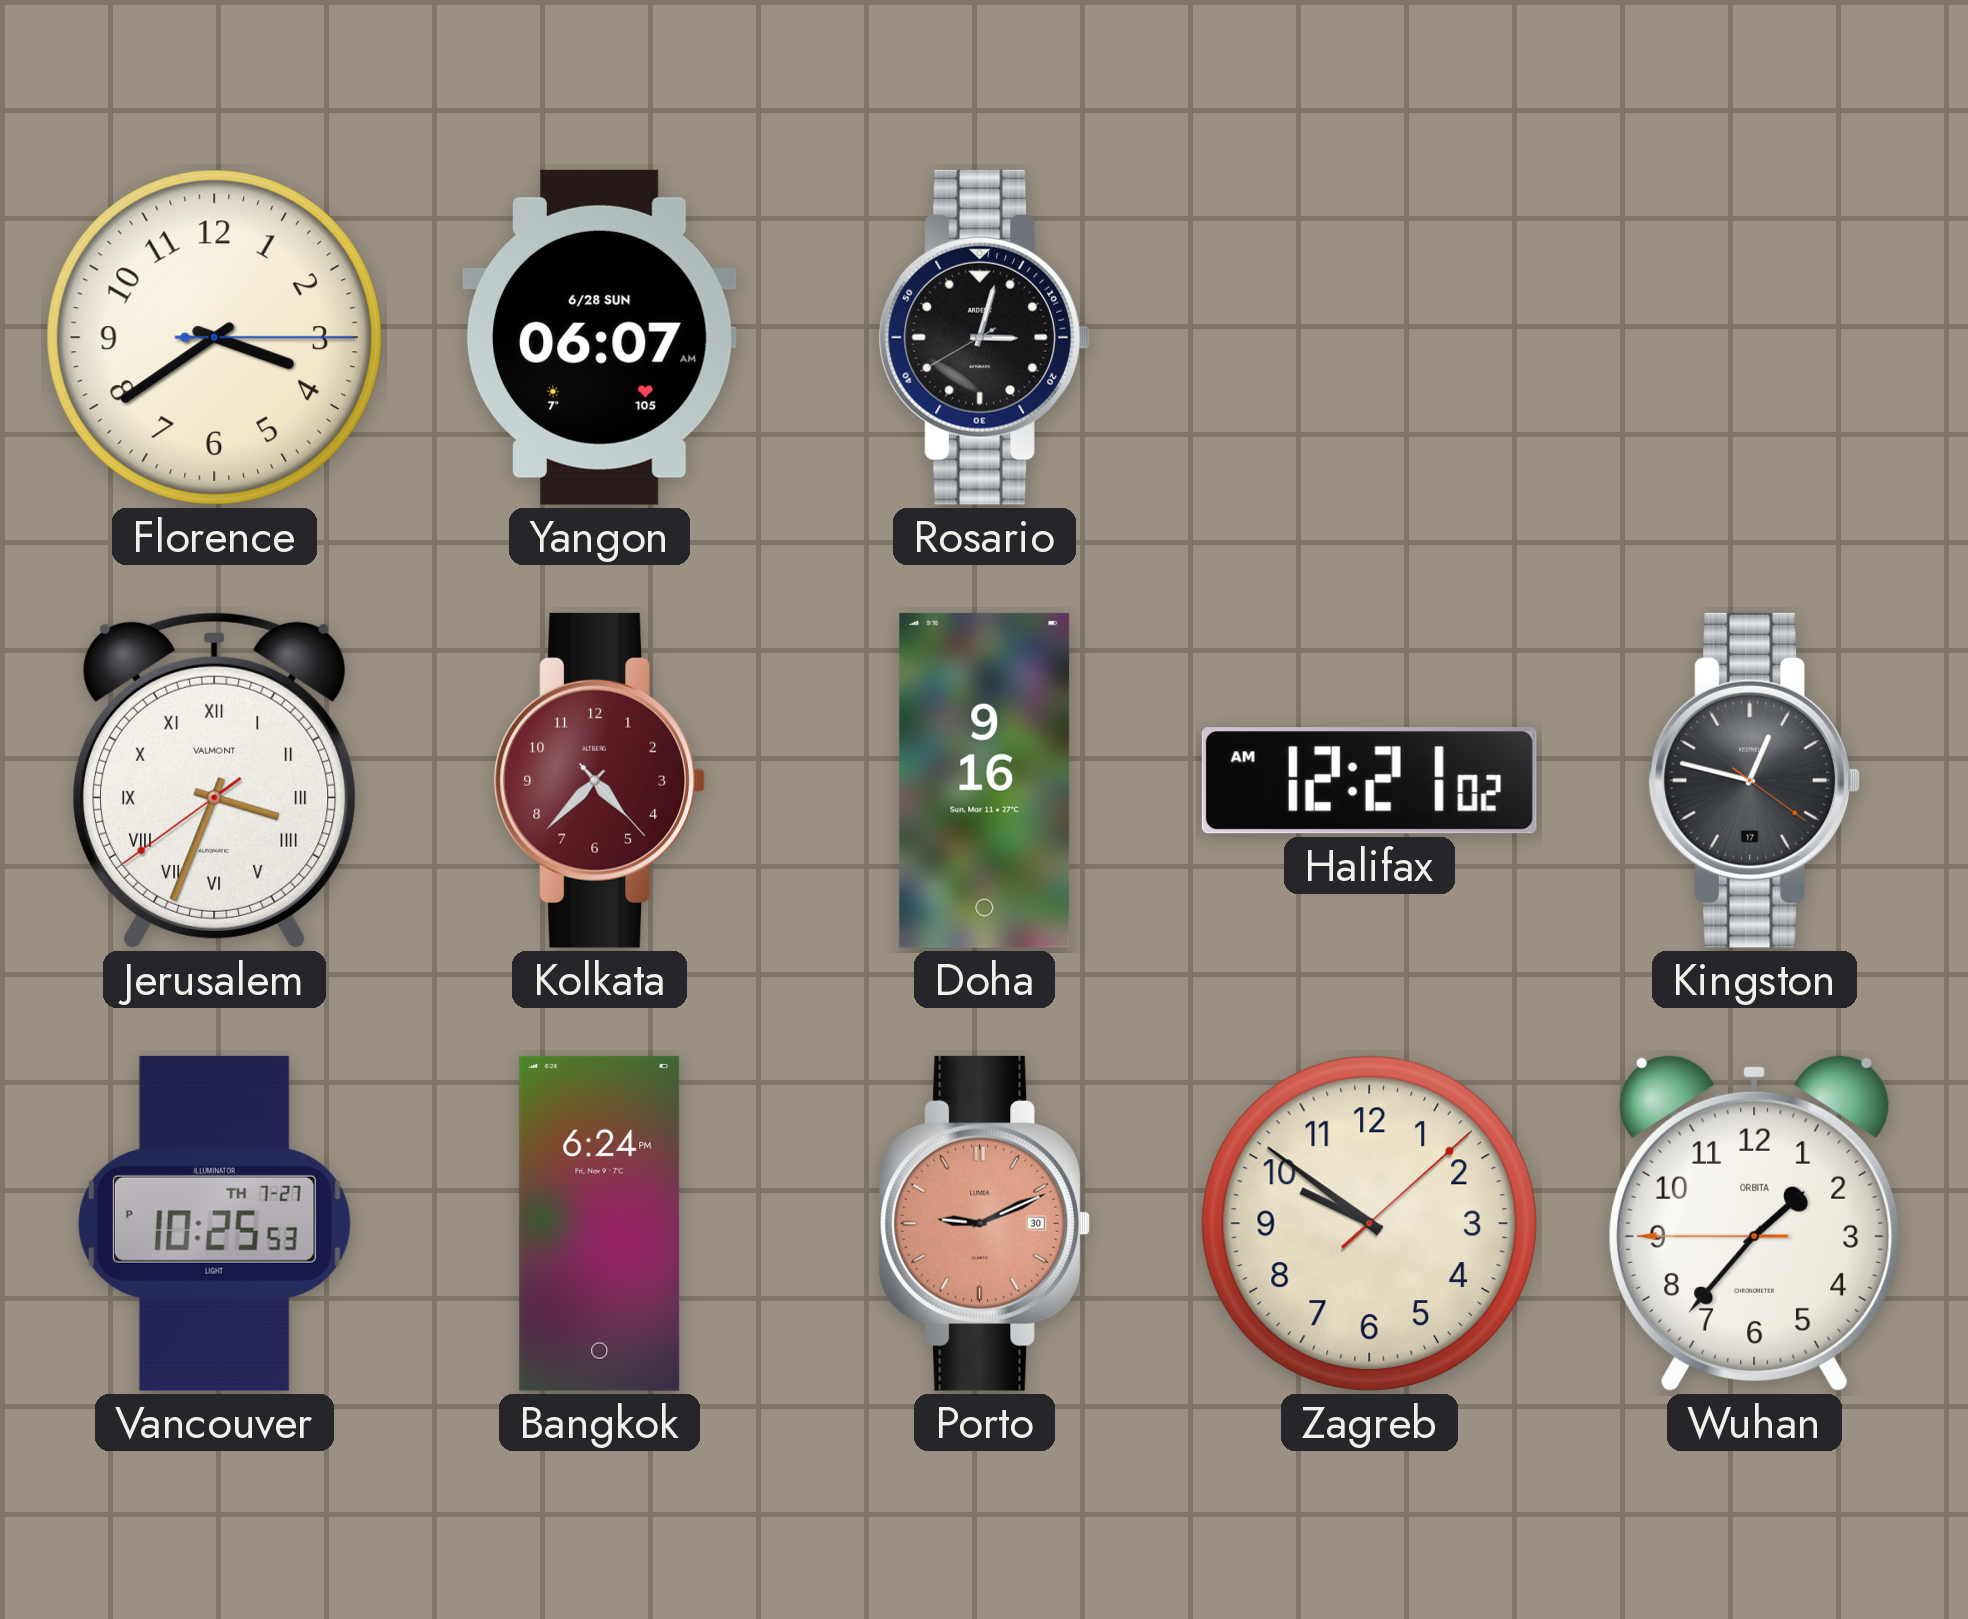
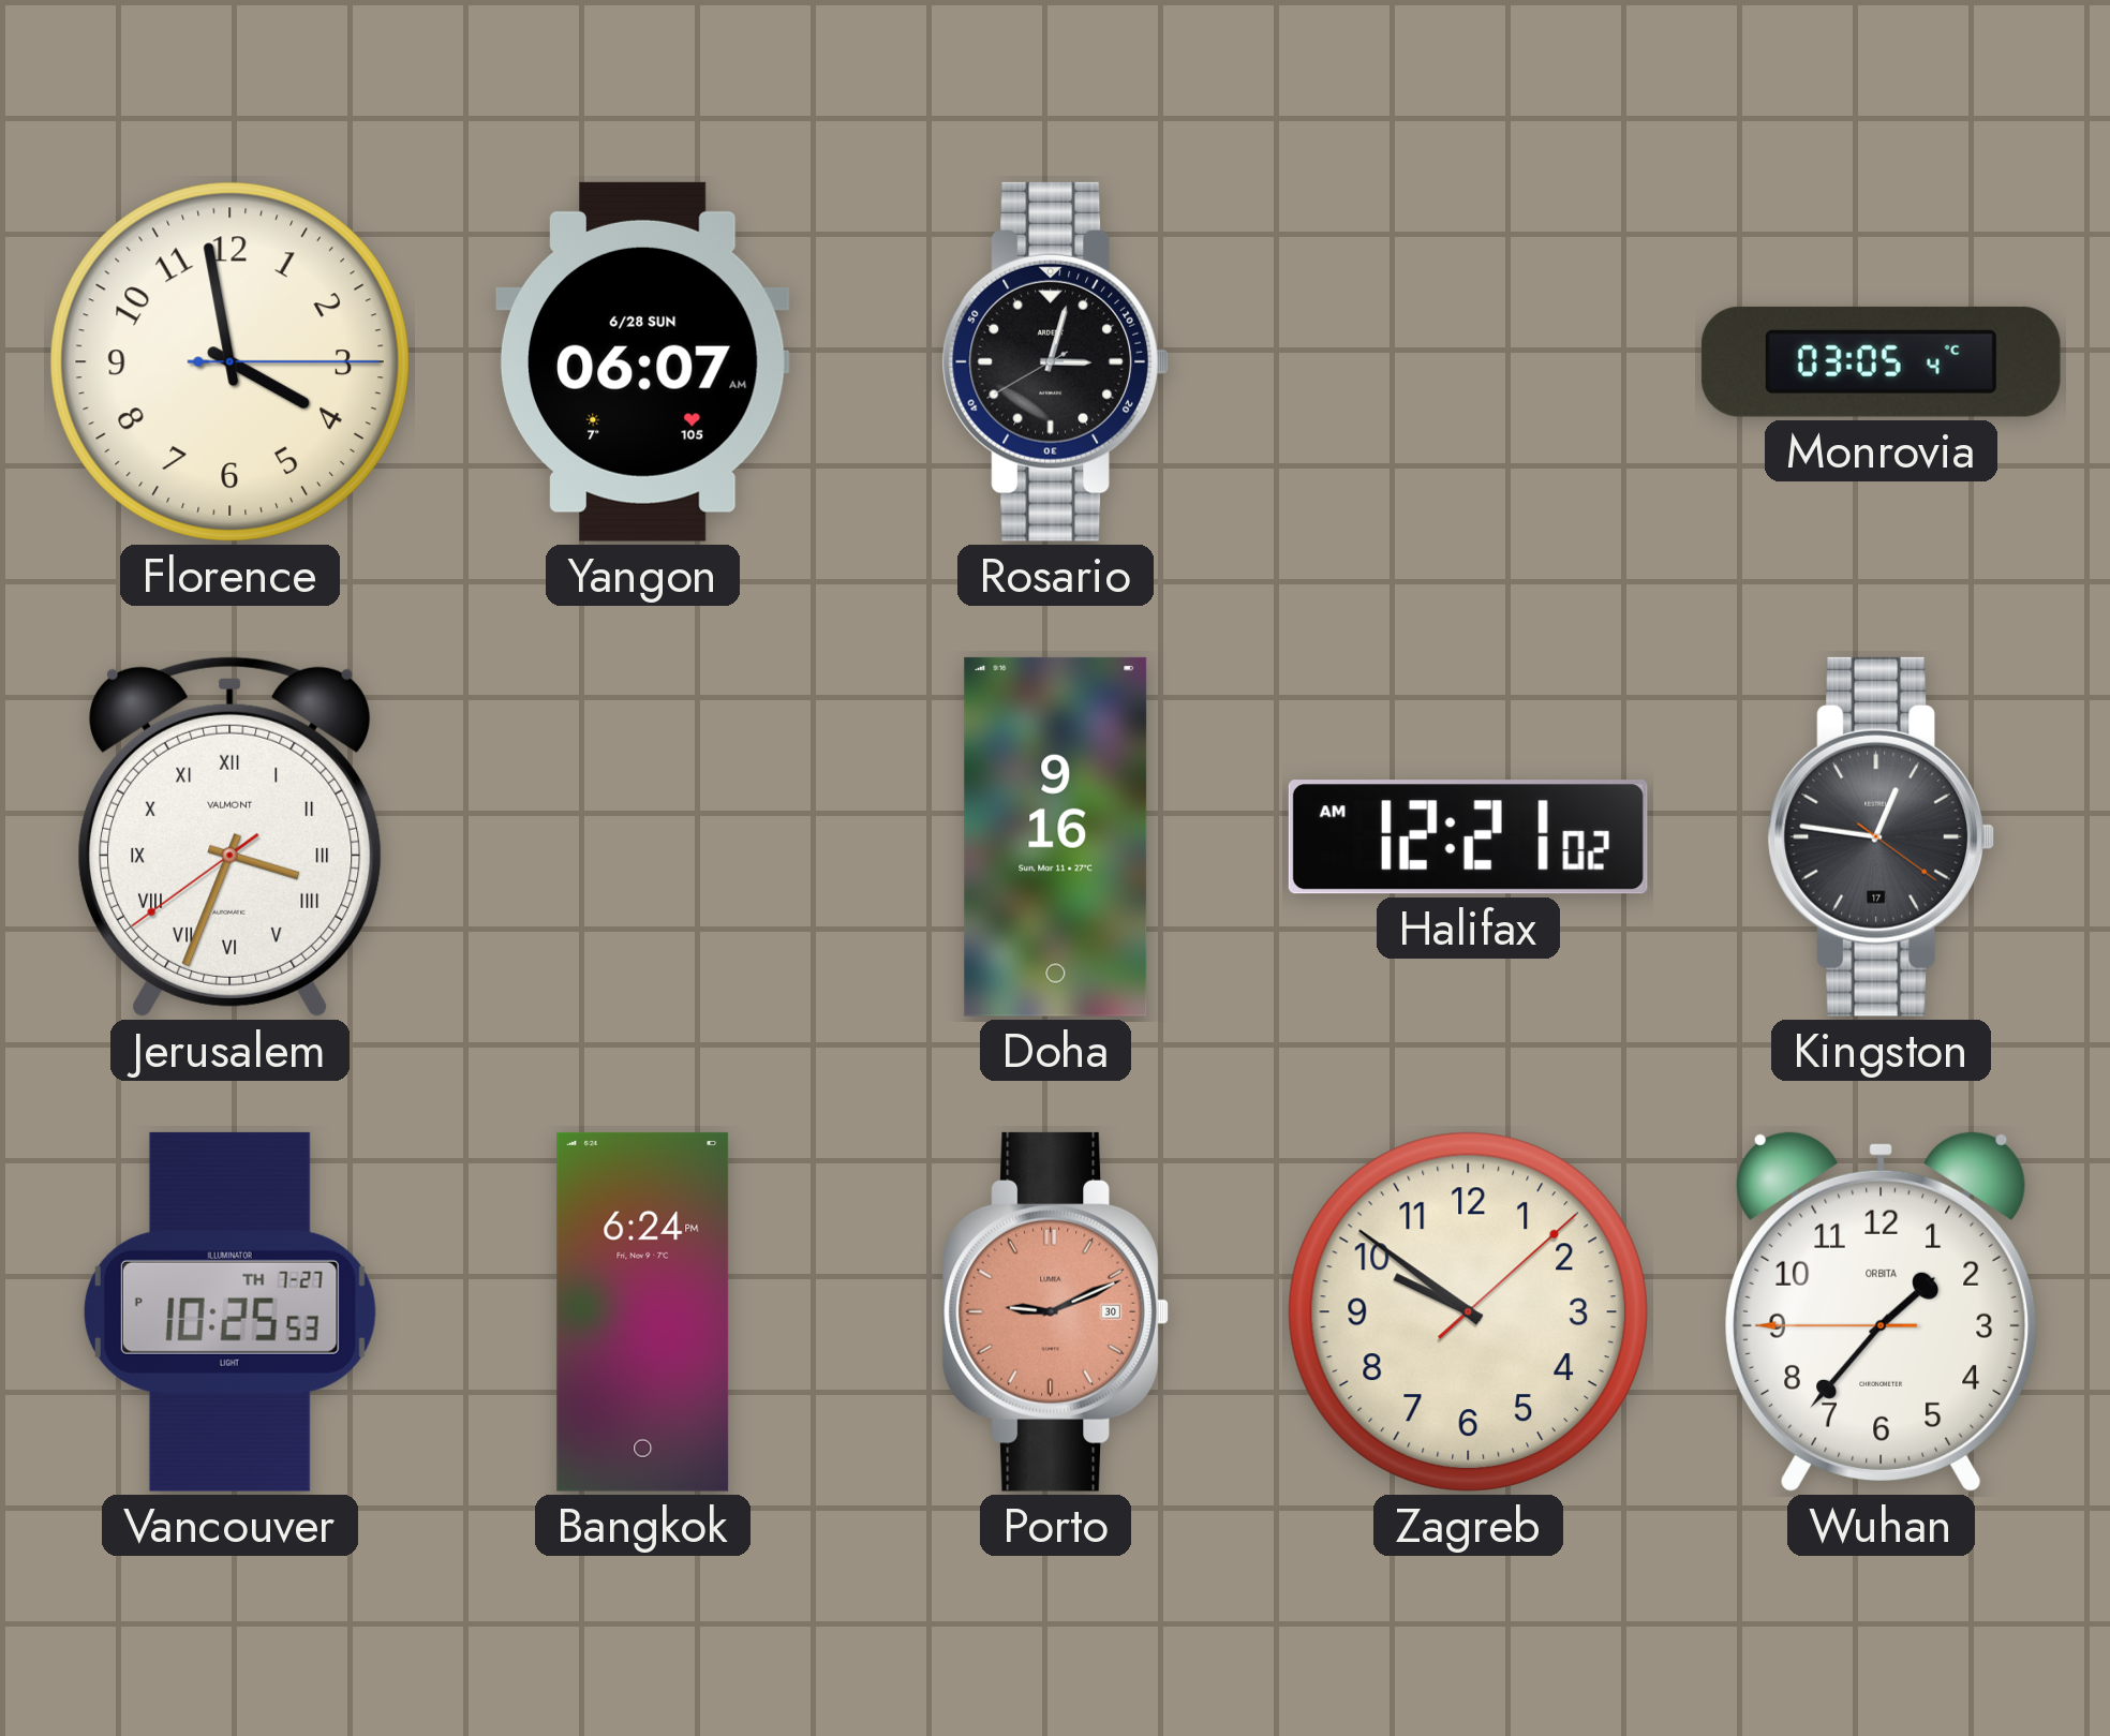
Florence: 3:39 -> 3:58
Monrovia: none -> 03:05
Kolkata: 4:37 -> none
Kingston: 12:47 -> 12:46
